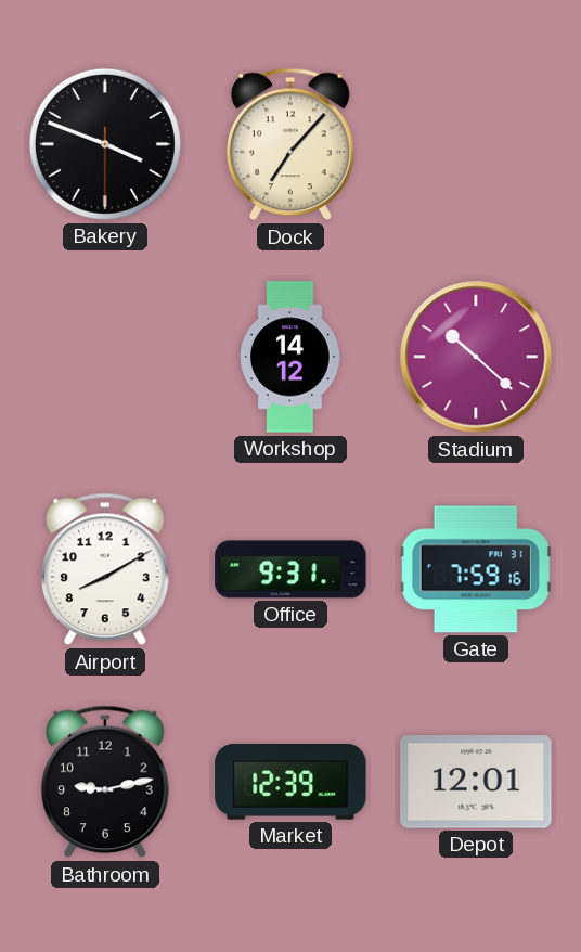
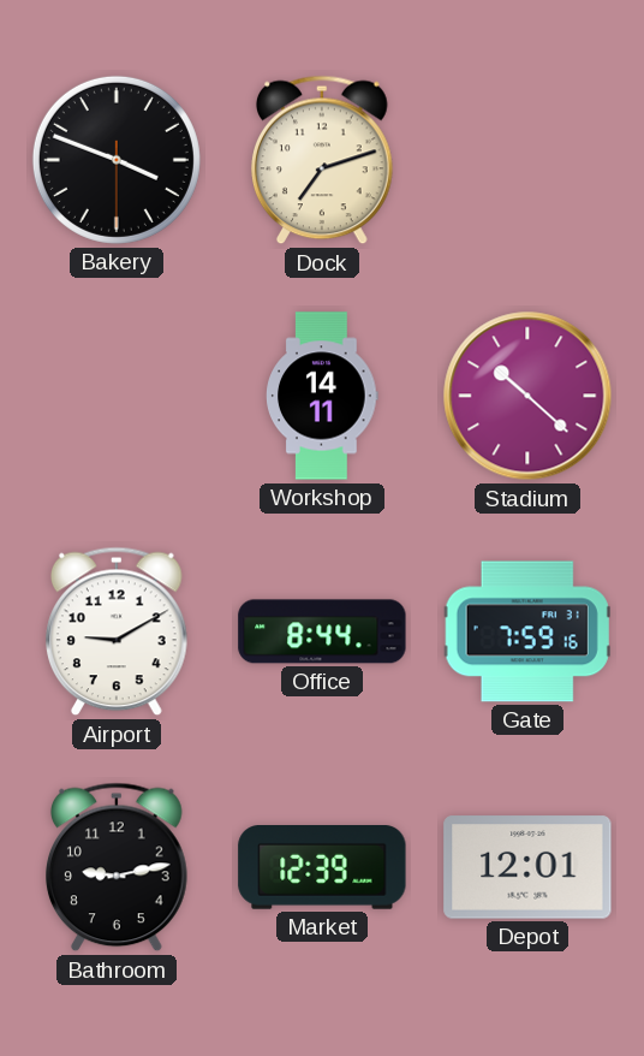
Dock: 7:07 -> 7:12
Workshop: 14:12 -> 14:11
Airport: 8:10 -> 9:10
Office: 9:31 -> 8:44
